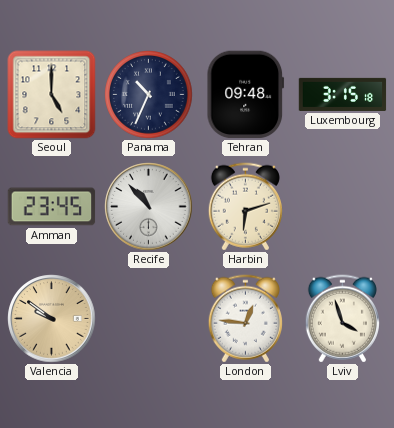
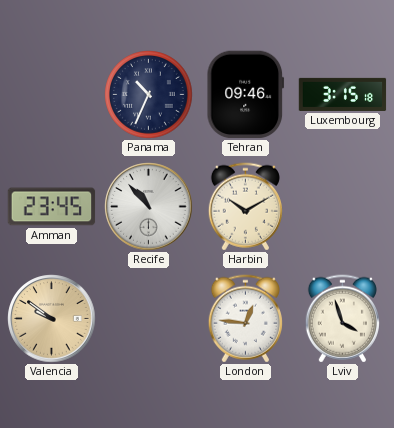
Seoul: 5:00 -> none
Tehran: 09:48 -> 09:46
Harbin: 6:12 -> 10:10
